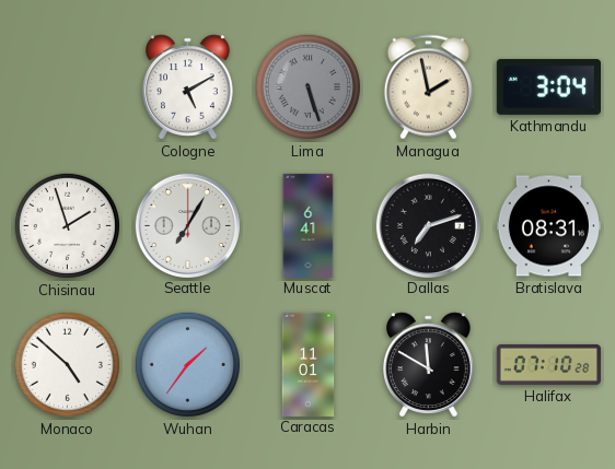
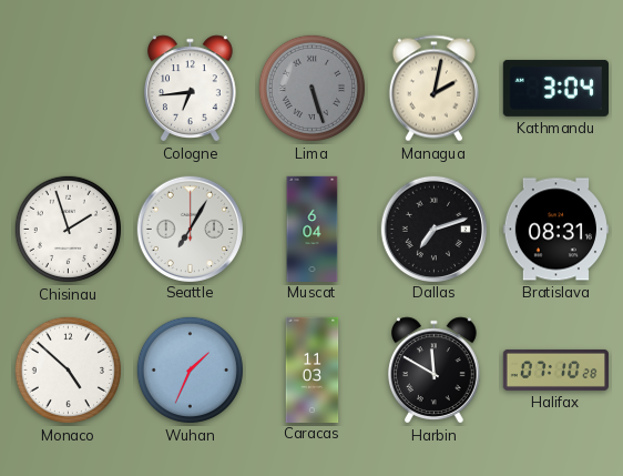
Cologne: 5:10 -> 6:44
Managua: 1:58 -> 2:02
Muscat: 6:41 -> 6:04
Wuhan: 1:36 -> 1:34
Caracas: 11:01 -> 11:03
